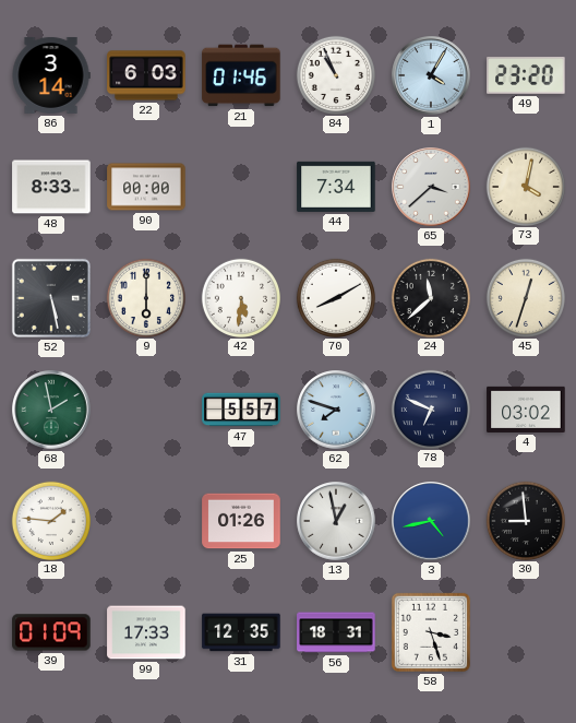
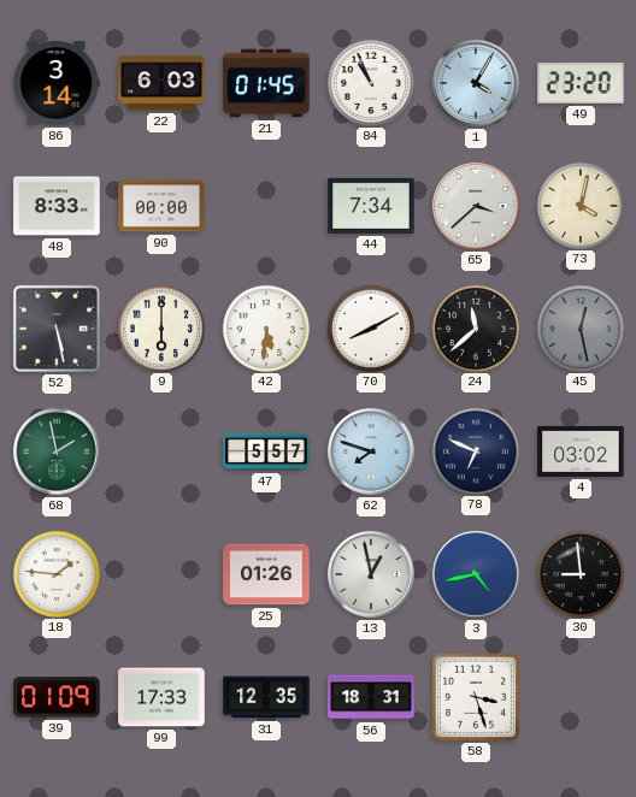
21: 01:46 -> 01:45
45: 12:33 -> 12:28
45 dial: cream -> grey
